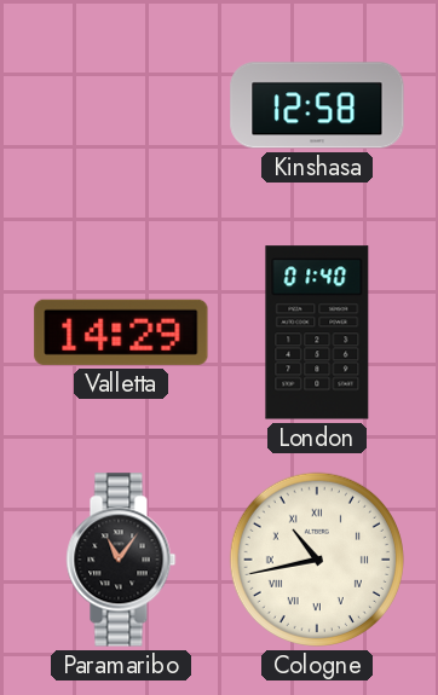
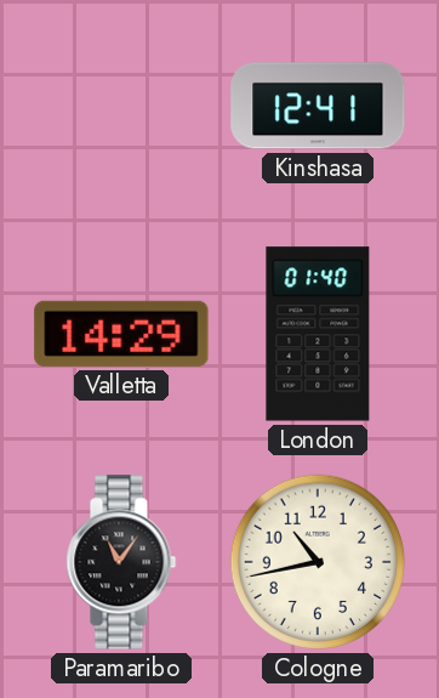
Kinshasa: 12:58 -> 12:41
Cologne numerals: Roman -> Arabic
